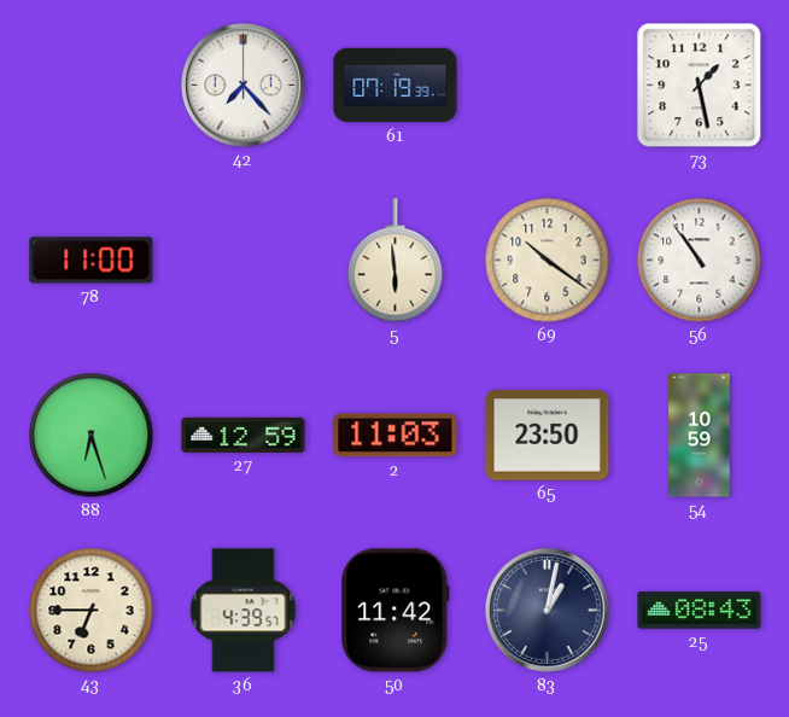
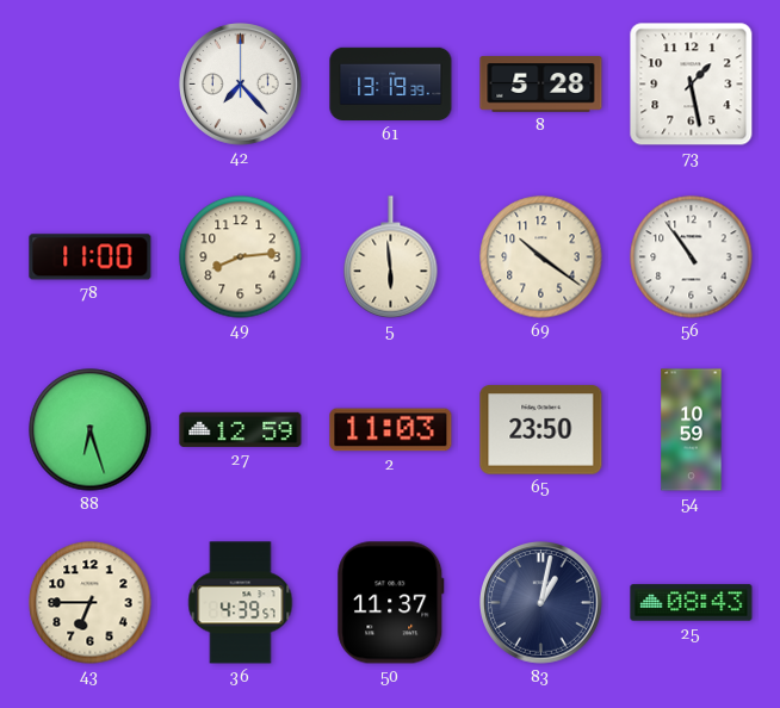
61: 07:19 -> 13:19
8: none -> 5:28
49: none -> 8:14
50: 11:42 -> 11:37
